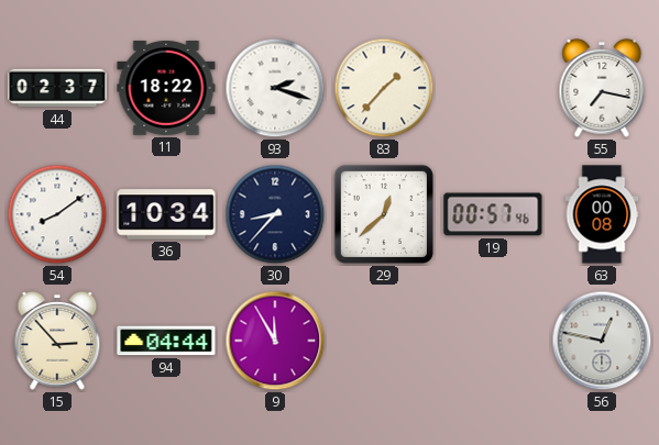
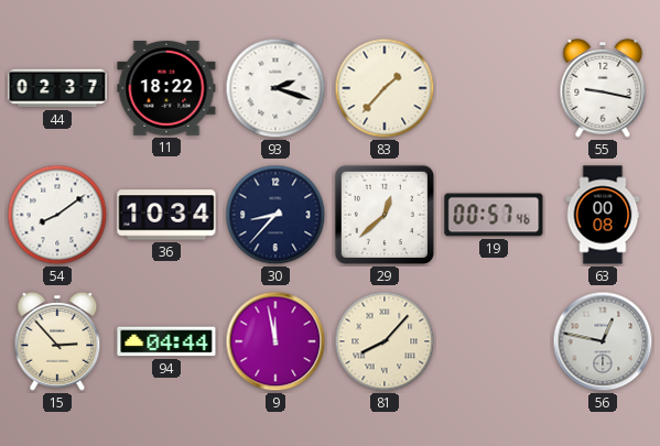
55: 7:17 -> 9:17
9: 11:55 -> 11:58
81: none -> 8:07
